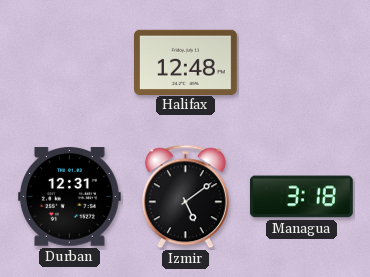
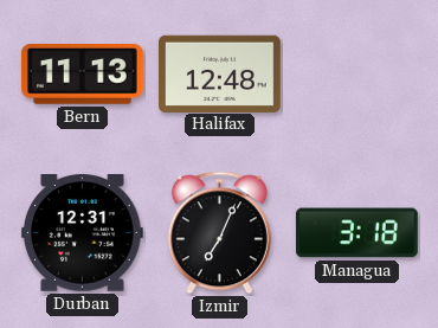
Bern: none -> 11:13
Izmir: 5:09 -> 7:04
